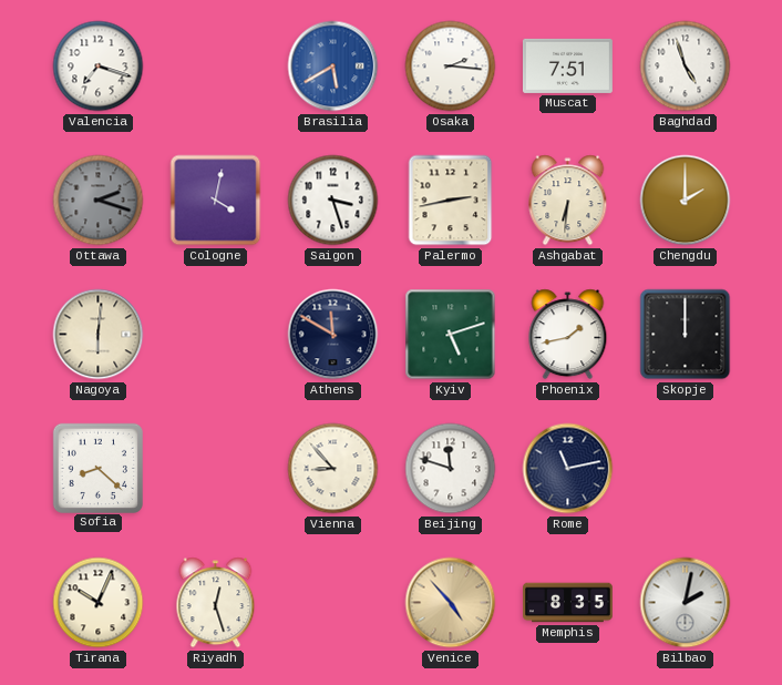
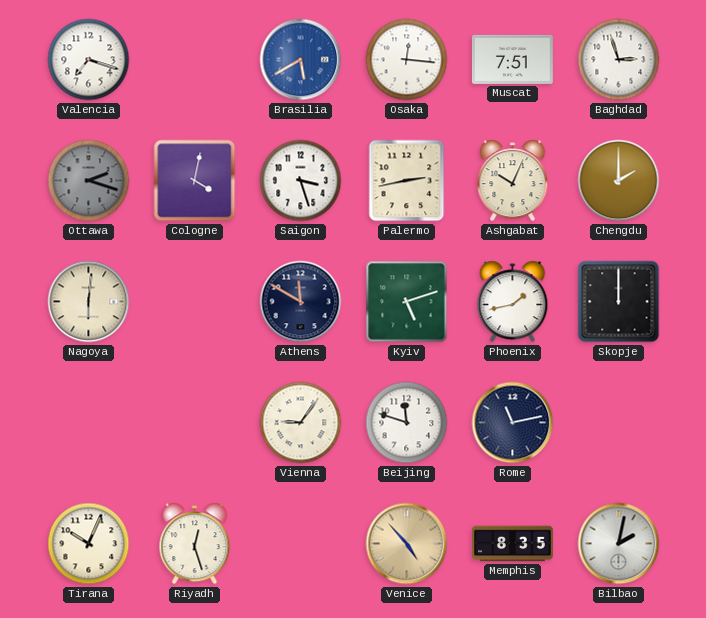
Osaka: 2:16 -> 12:16
Baghdad: 4:57 -> 2:57
Ashgabat: 6:31 -> 10:04
Sofia: 8:22 -> none
Vienna: 8:53 -> 9:06
